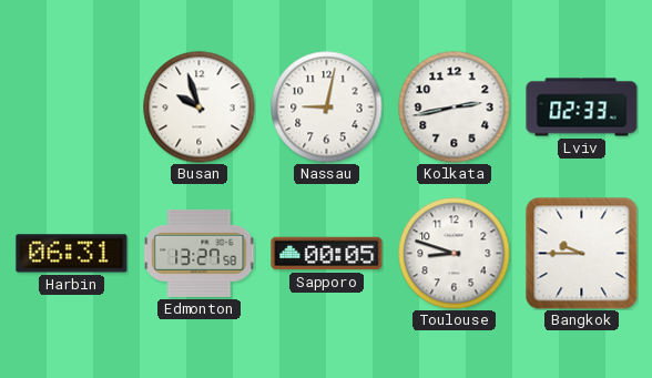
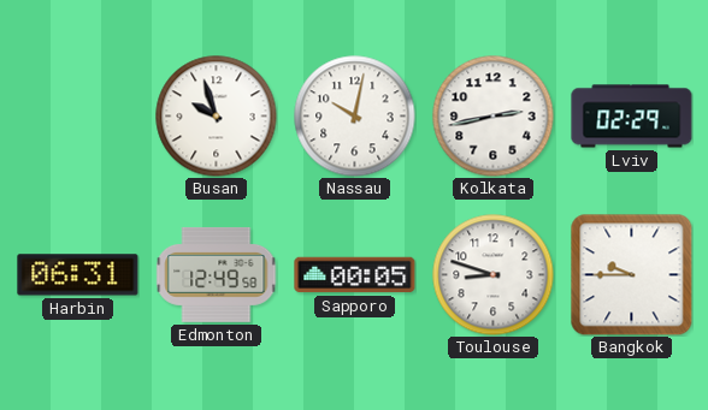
Nassau: 9:02 -> 10:02
Lviv: 02:33 -> 02:29
Edmonton: 13:27 -> 12:49
